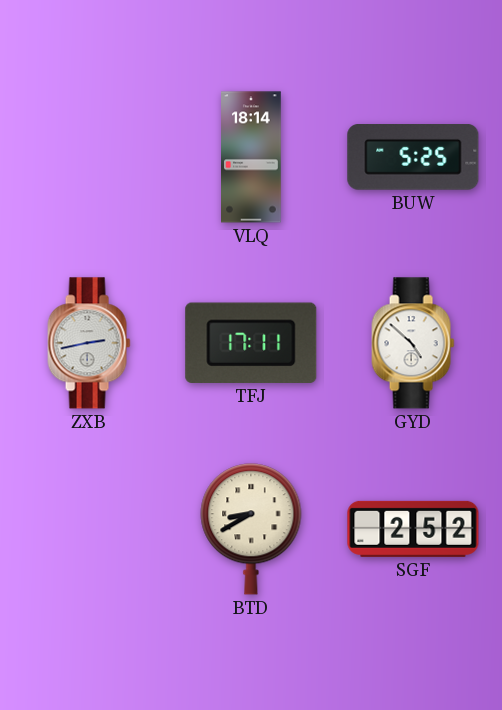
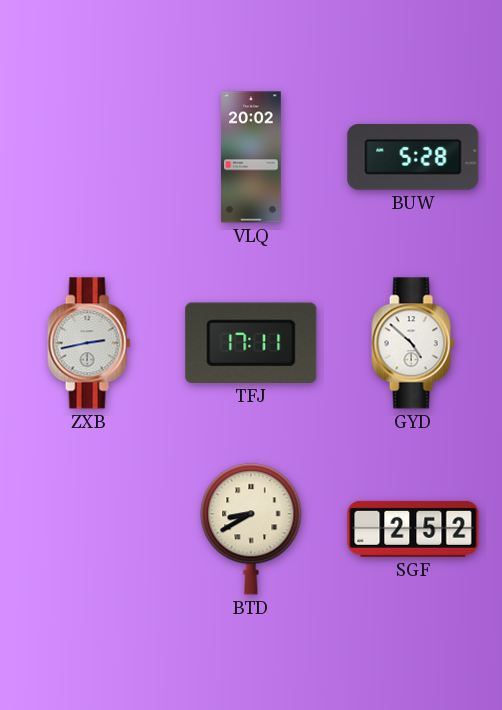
VLQ: 18:14 -> 20:02
BUW: 5:25 -> 5:28
